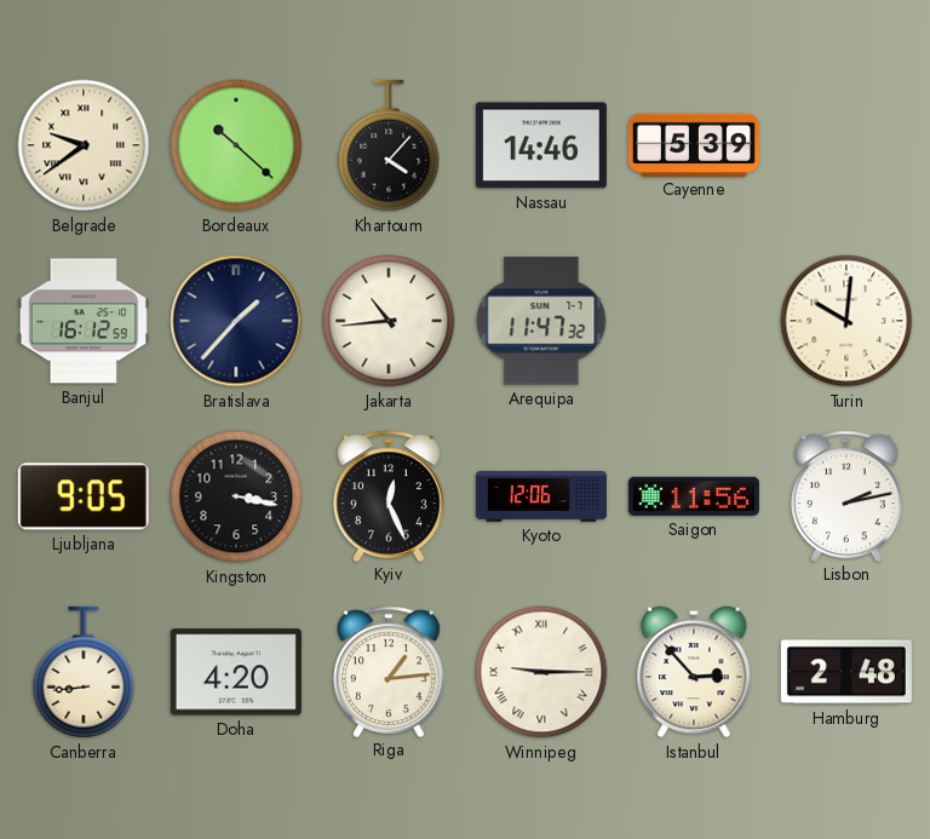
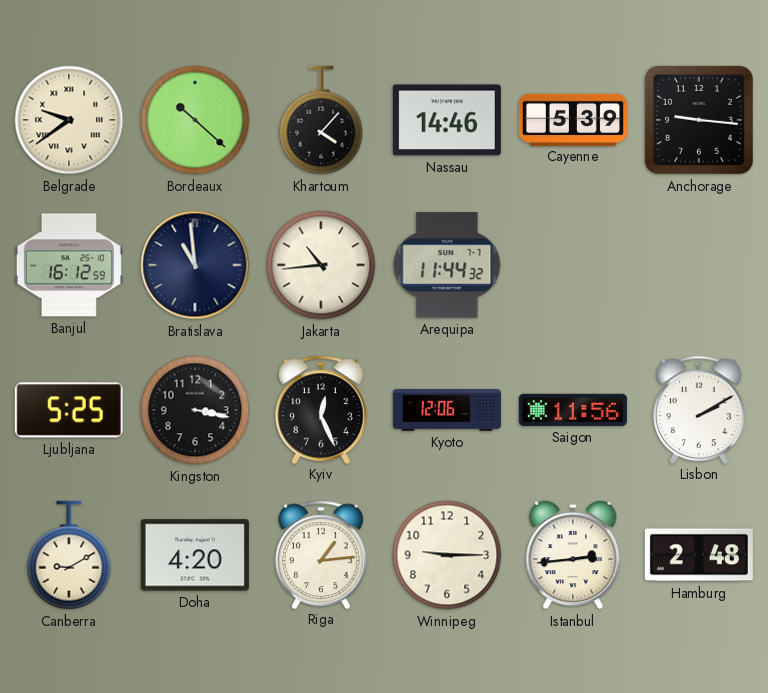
Anchorage: none -> 9:16
Bratislava: 1:37 -> 10:59
Arequipa: 11:47 -> 11:44
Turin: 10:01 -> none
Ljubljana: 9:05 -> 5:25
Lisbon: 2:13 -> 2:10
Canberra: 8:44 -> 9:10
Winnipeg numerals: Roman -> Arabic
Istanbul: 2:53 -> 2:44
